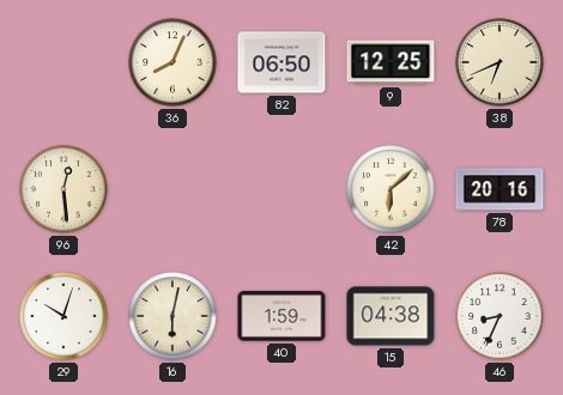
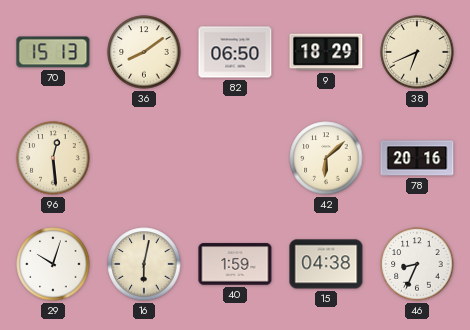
70: none -> 15:13
36: 8:04 -> 8:09
9: 12:25 -> 18:29
